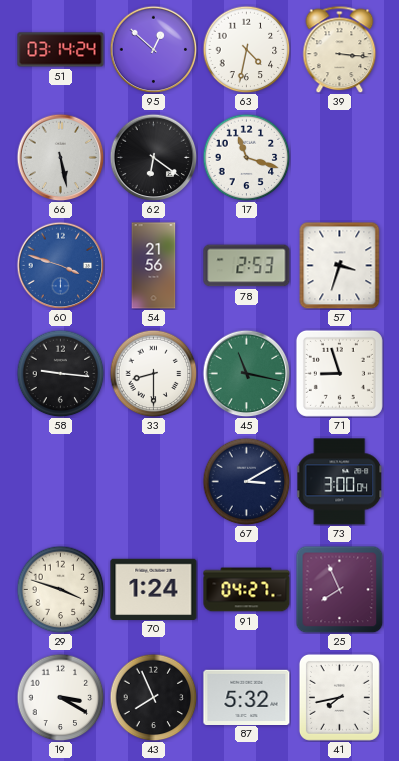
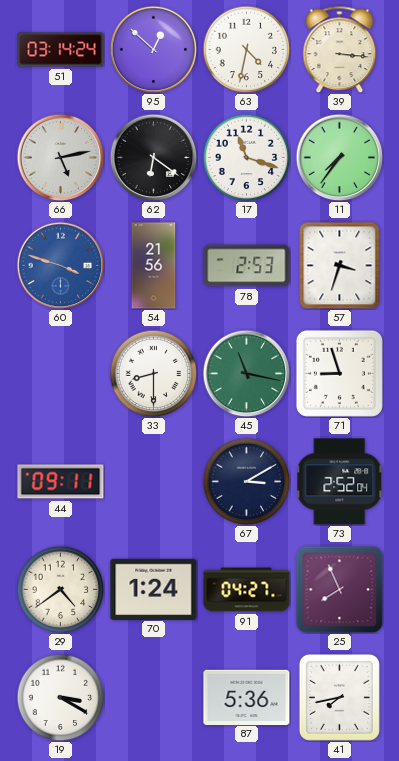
66: 5:28 -> 5:13
11: none -> 7:36
58: 9:16 -> none
44: none -> 09:11
73: 3:00 -> 2:52
29: 3:48 -> 4:39
43: 7:56 -> none
87: 5:32 -> 5:36
